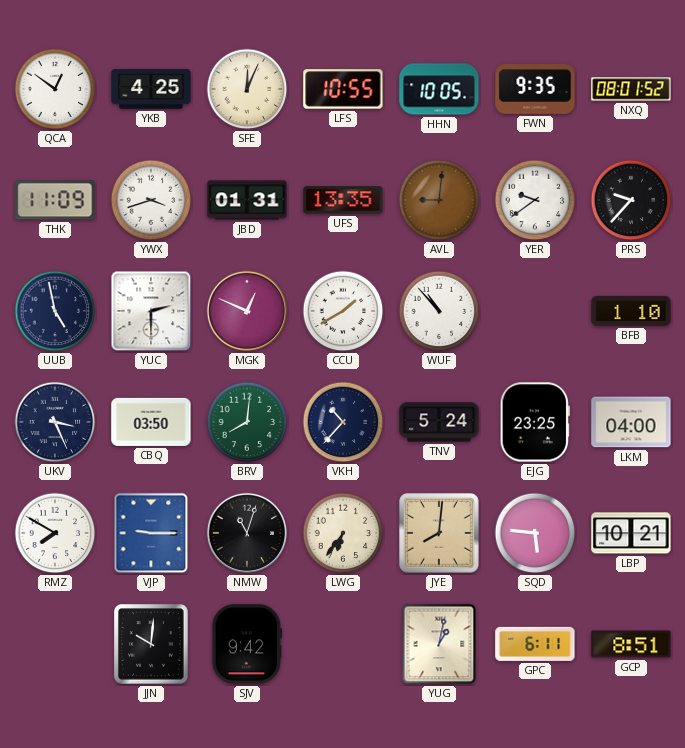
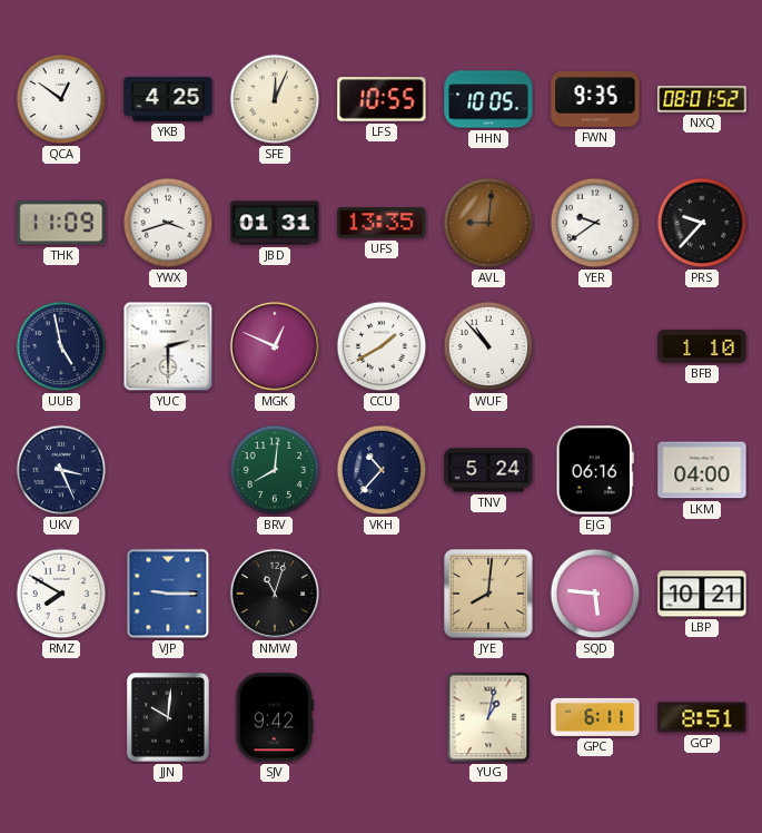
CBQ: 03:50 -> none
EJG: 23:25 -> 06:16
LWG: 6:36 -> none
